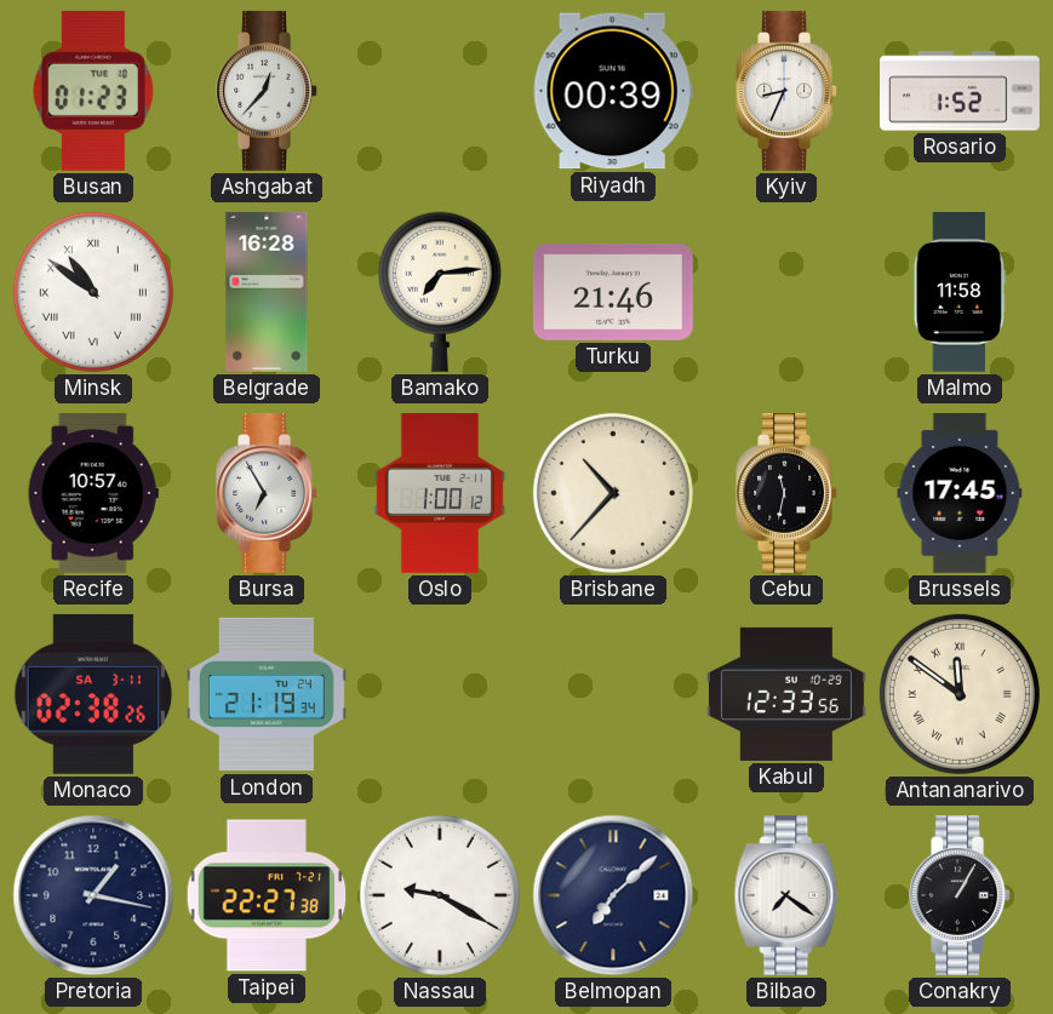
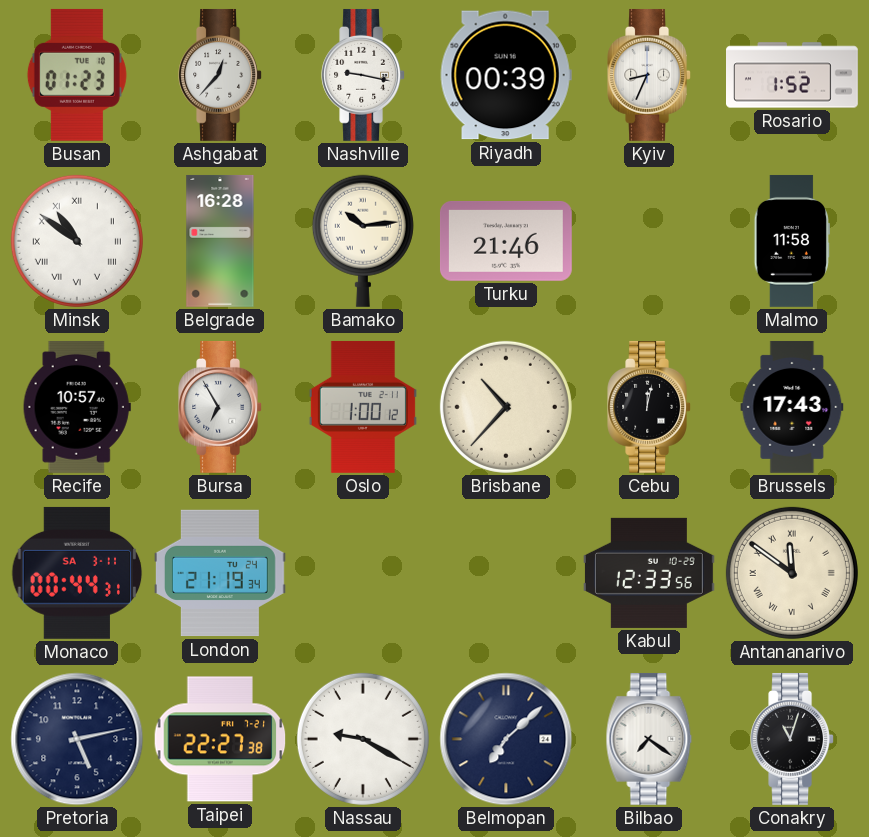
Nashville: none -> 9:17
Bamako: 7:14 -> 10:14
Cebu: 11:32 -> 12:02
Brussels: 17:45 -> 17:43
Monaco: 02:38 -> 00:44
Pretoria: 1:17 -> 5:13
Conakry: 1:05 -> 11:03
